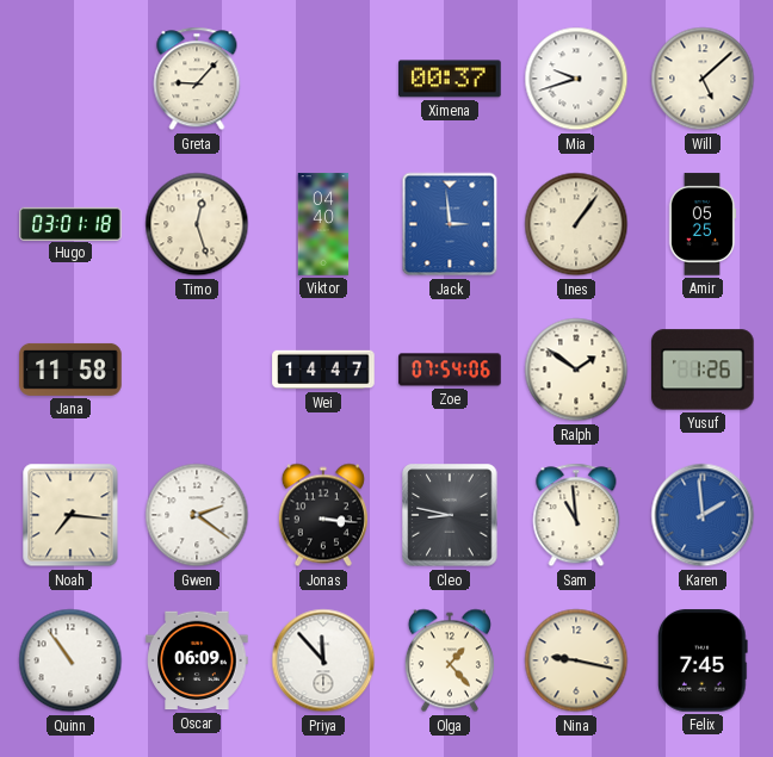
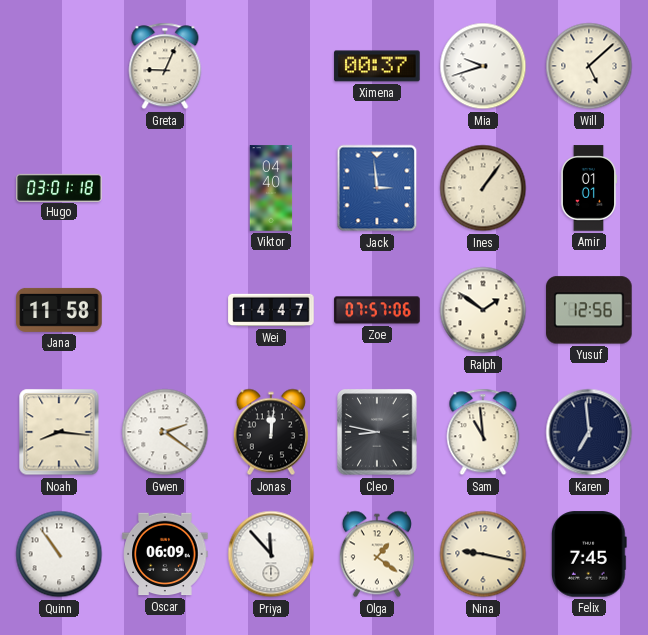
Greta: 9:07 -> 9:04
Timo: 12:27 -> none
Amir: 05:25 -> 01:01
Zoe: 07:54 -> 07:57
Yusuf: 1:26 -> 12:56
Noah: 7:16 -> 8:16
Jonas: 3:16 -> 12:01
Karen: 1:59 -> 6:59
Karen dial: blue -> navy
Olga: 1:23 -> 1:21
